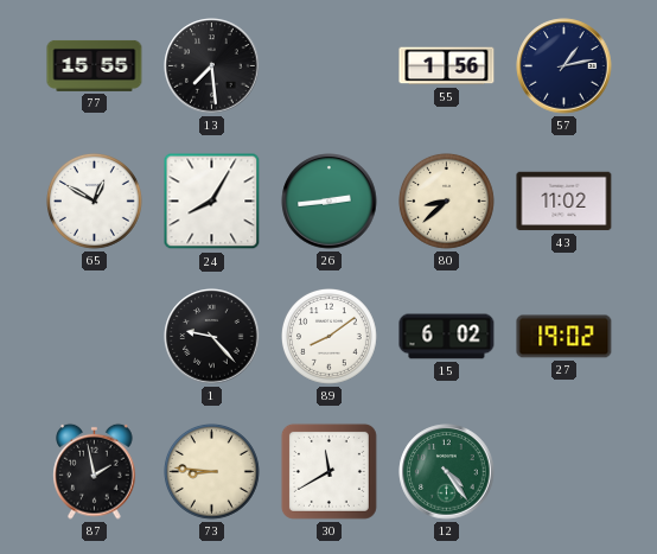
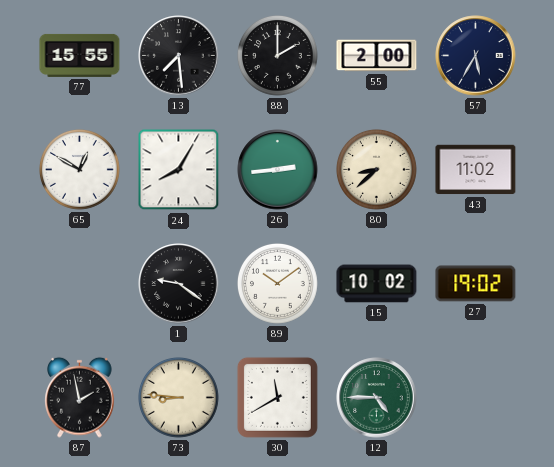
88: none -> 2:00
55: 1:56 -> 2:00
57: 1:13 -> 5:35
1: 9:23 -> 9:21
89: 8:09 -> 10:09
15: 6:02 -> 10:02
12: 4:24 -> 4:45
